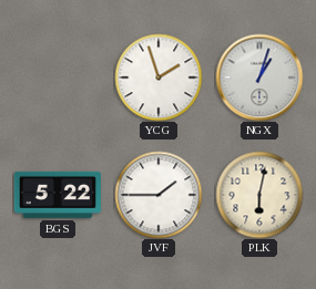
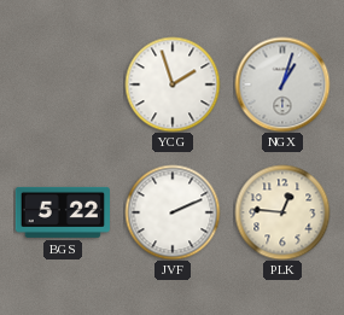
JVF: 1:45 -> 2:11
PLK: 6:02 -> 12:46
